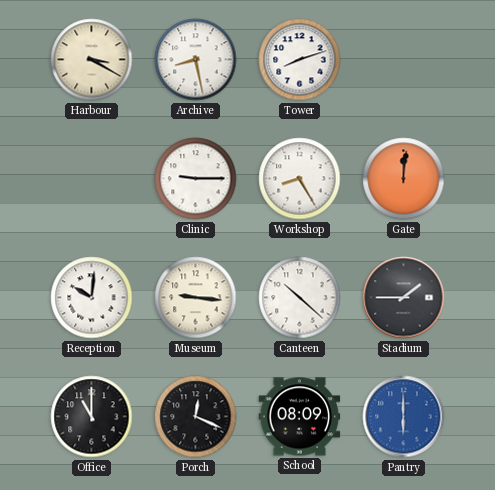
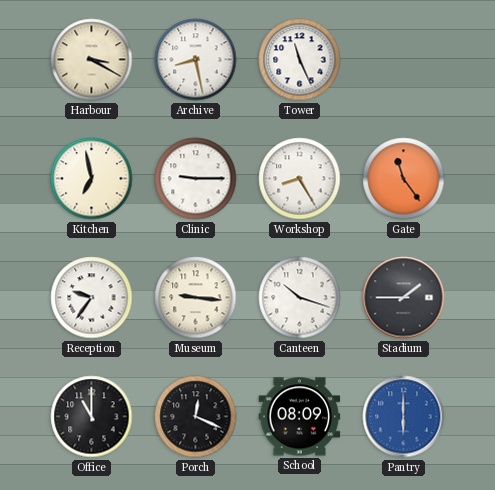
Tower: 8:12 -> 11:26
Kitchen: none -> 6:58
Gate: 12:01 -> 11:24
Reception: 10:01 -> 9:36
Canteen: 10:22 -> 10:18
